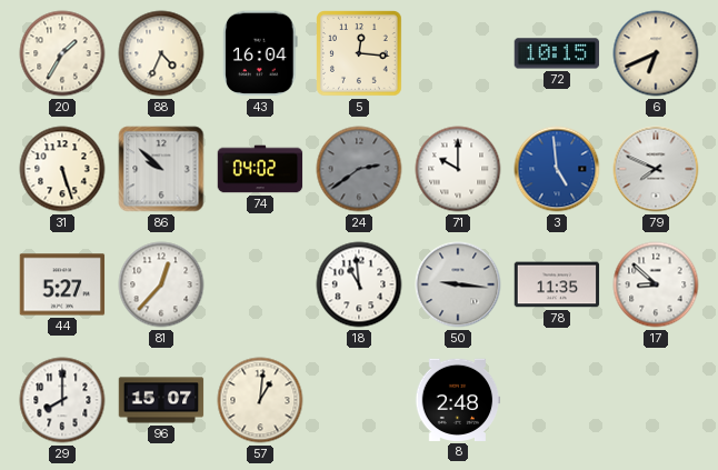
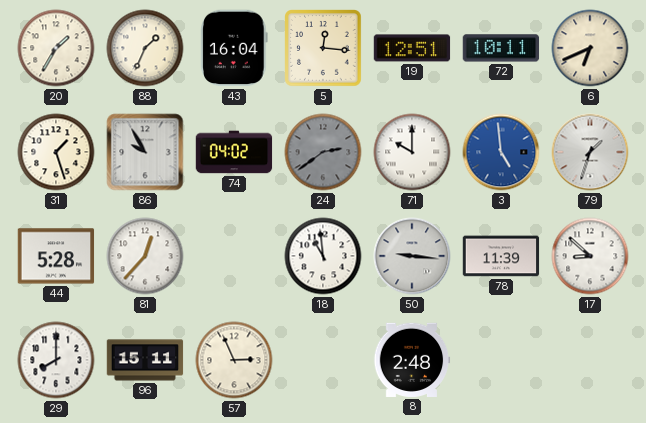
88: 4:34 -> 1:34
19: none -> 12:51
72: 10:15 -> 10:11
31: 5:27 -> 1:27
86: 9:52 -> 9:55
79: 7:49 -> 1:33
44: 5:27 -> 5:28
78: 11:35 -> 11:39
96: 15:07 -> 15:11
57: 1:01 -> 2:56
